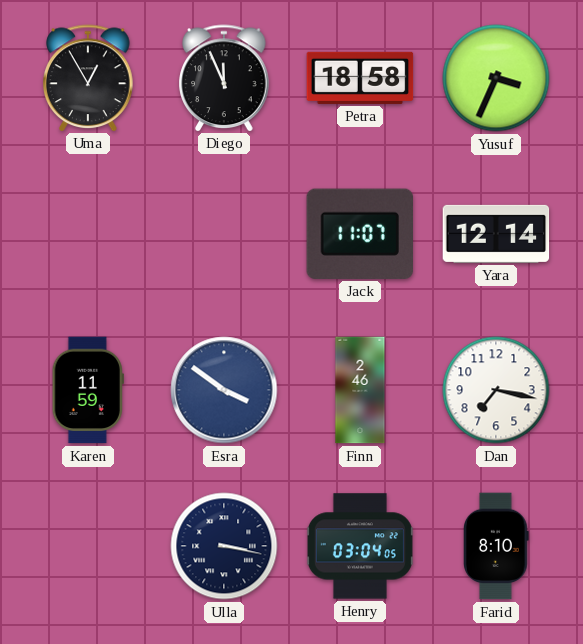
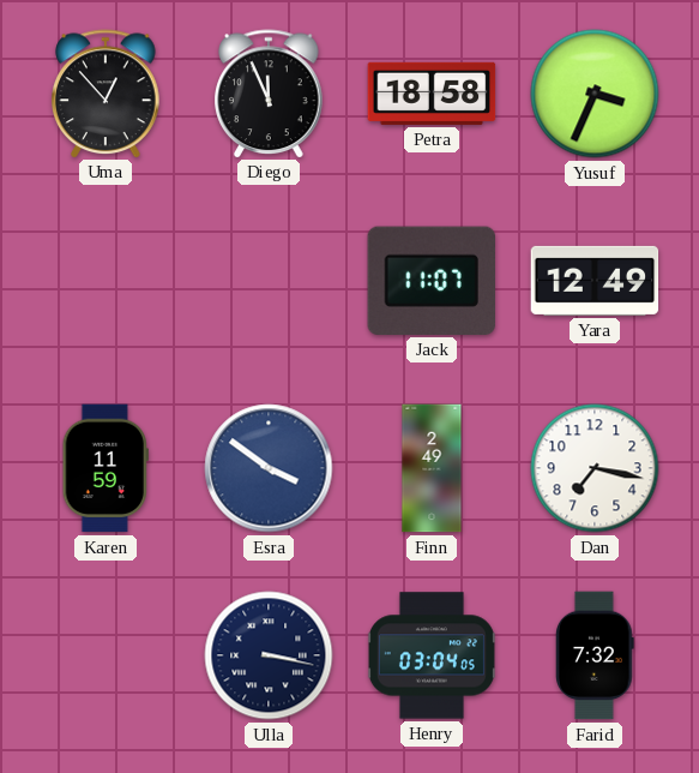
Uma: 12:55 -> 12:53
Yara: 12:14 -> 12:49
Finn: 2:46 -> 2:49
Farid: 8:10 -> 7:32
